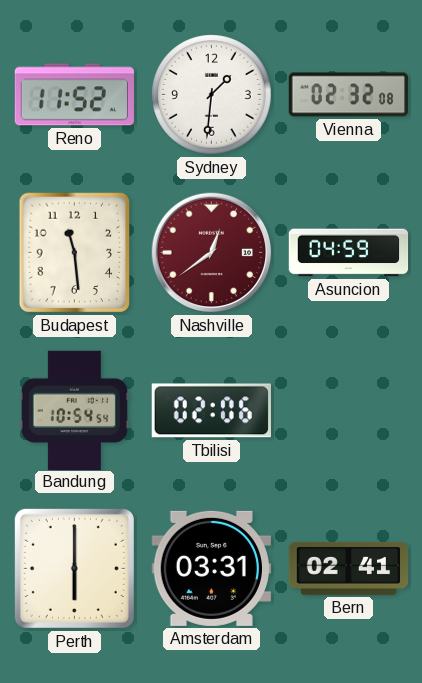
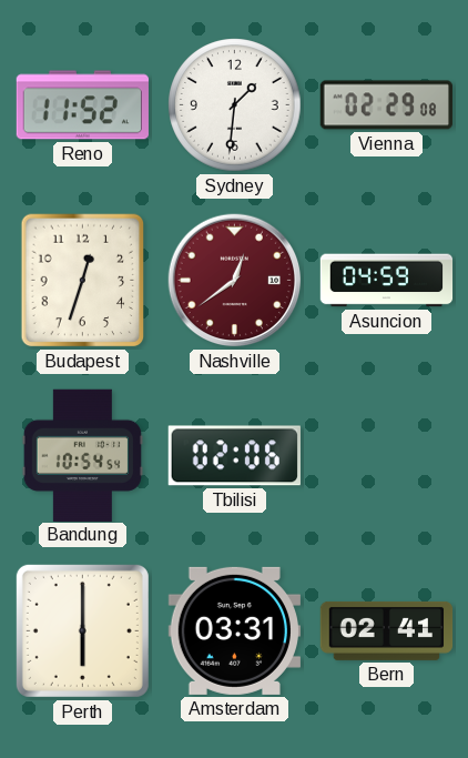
Vienna: 02:32 -> 02:29
Budapest: 11:29 -> 12:33
